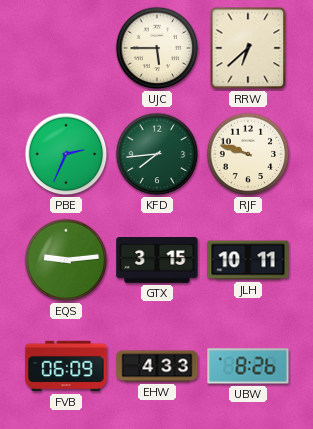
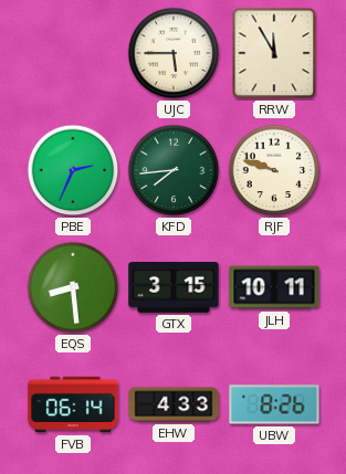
RRW: 6:38 -> 11:55
EQS: 9:14 -> 8:29
FVB: 06:09 -> 06:14
